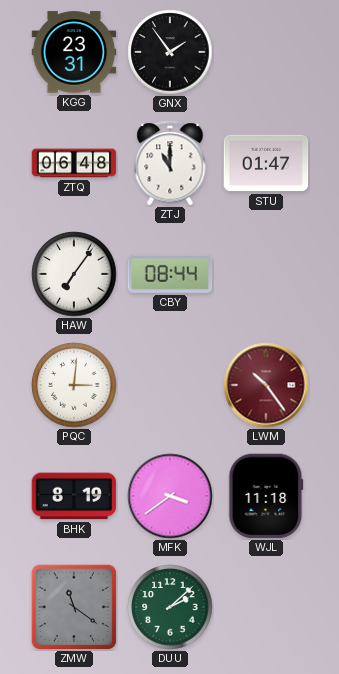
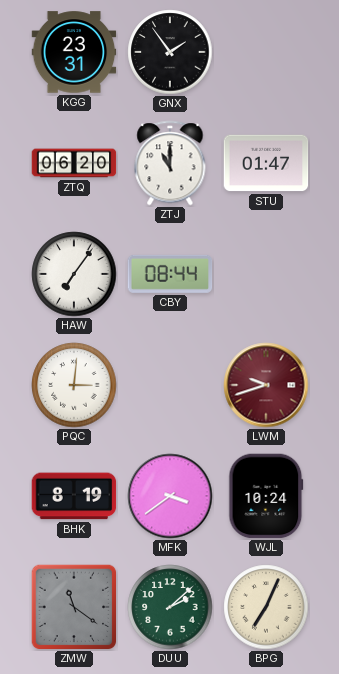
ZTQ: 06:48 -> 06:20
LWM: 10:24 -> 9:42
WJL: 11:18 -> 10:24
BPG: none -> 7:04
